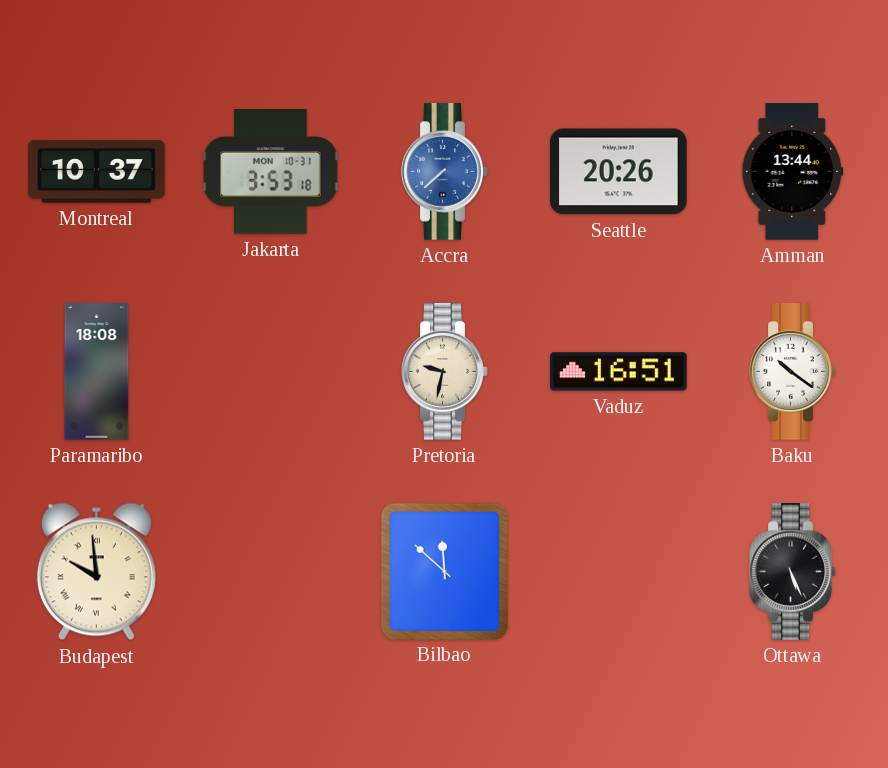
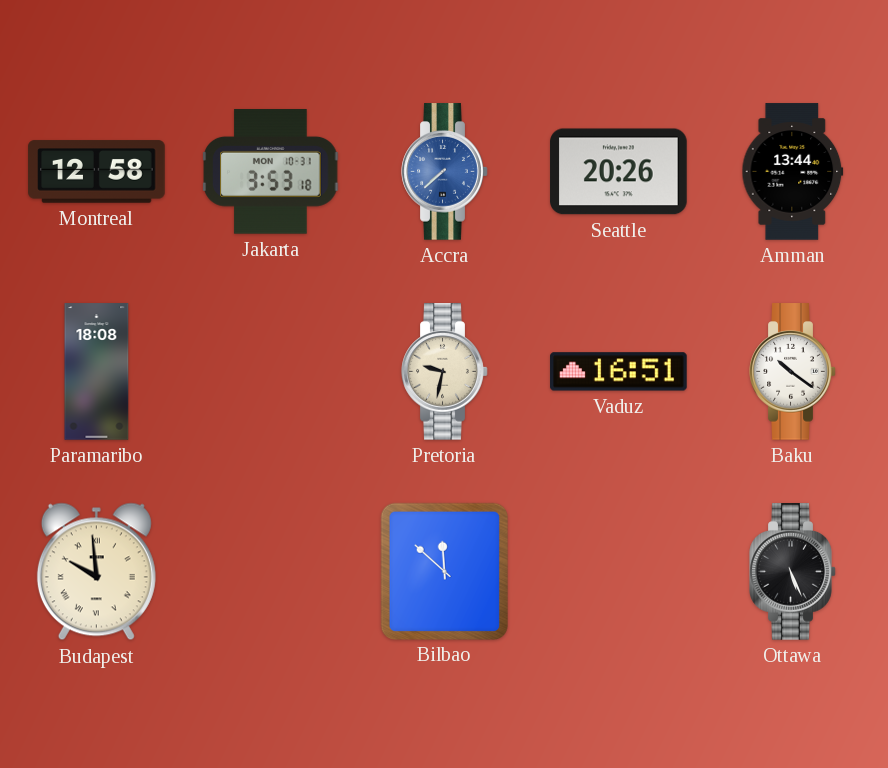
Montreal: 10:37 -> 12:58
